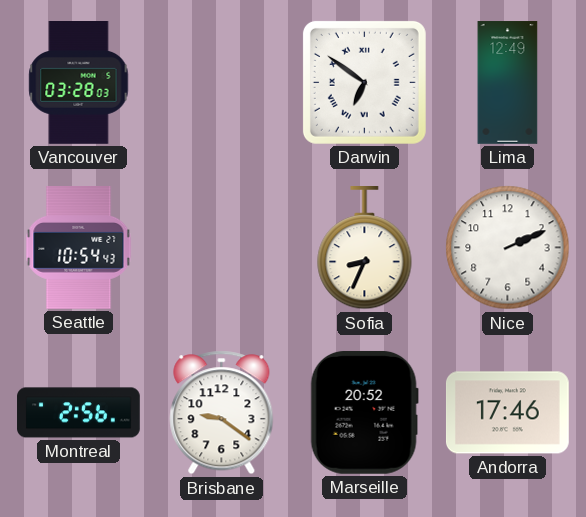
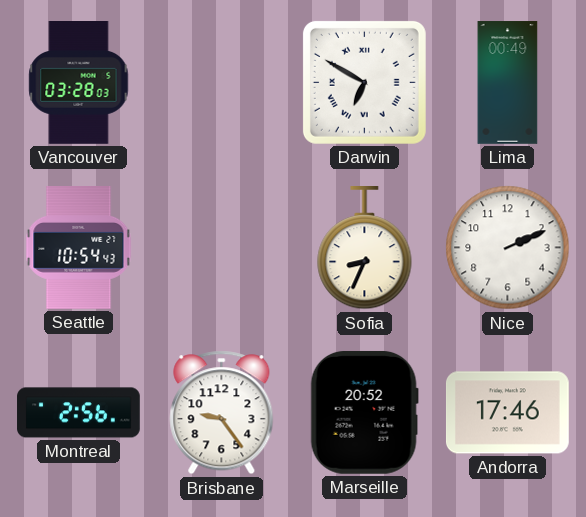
Darwin: 6:51 -> 6:50
Lima: 12:49 -> 00:49
Brisbane: 9:21 -> 9:24
